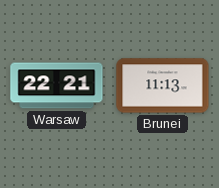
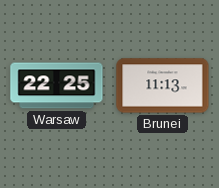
Warsaw: 22:21 -> 22:25
